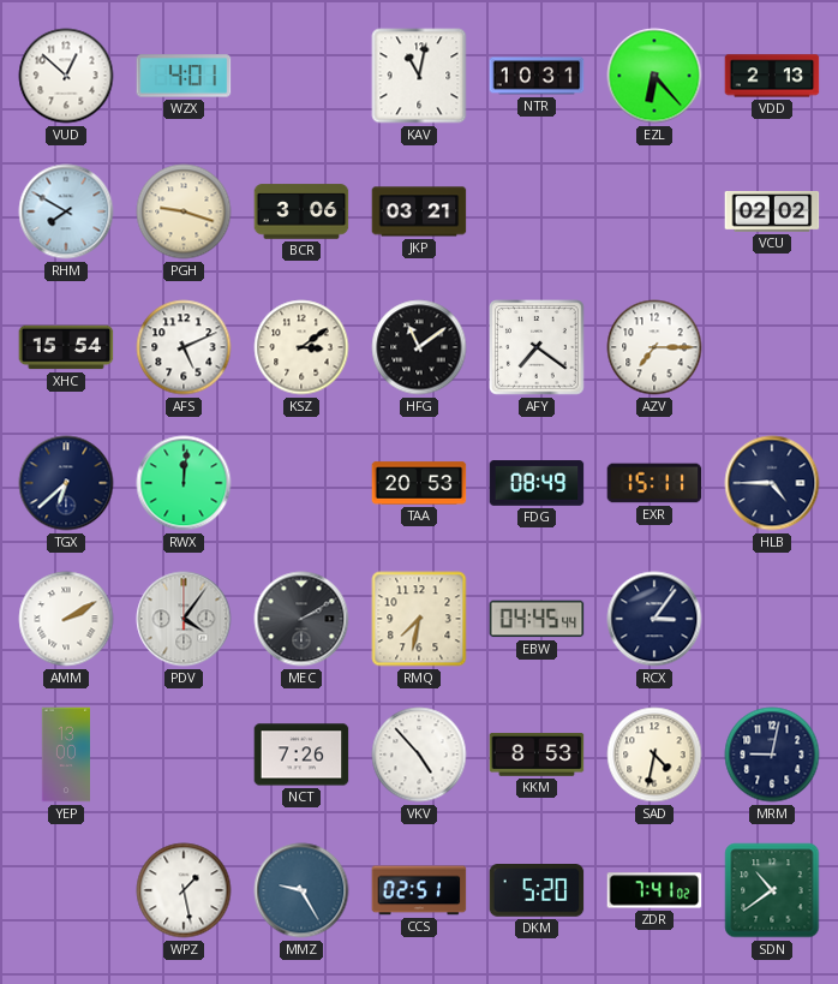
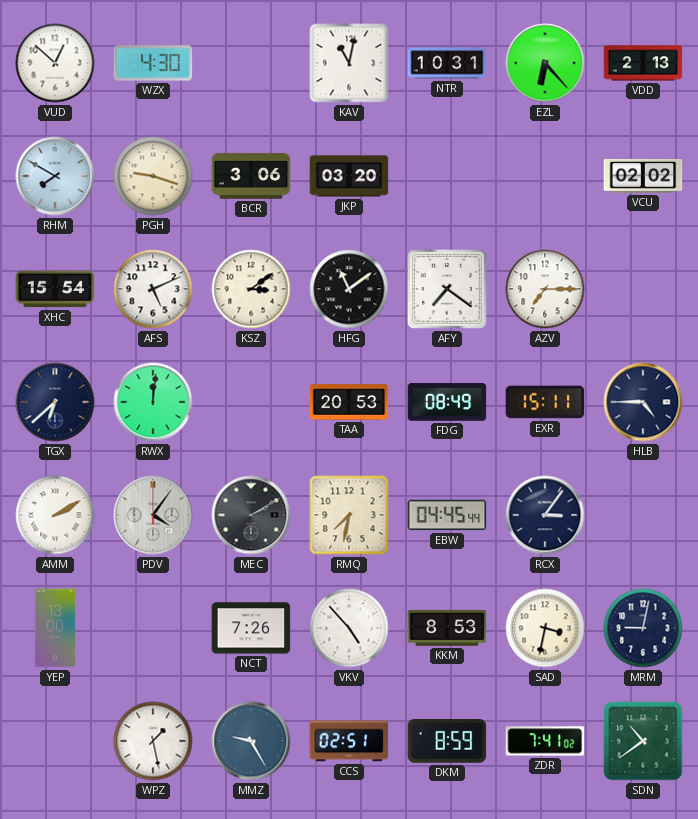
WZX: 4:01 -> 4:30
JKP: 03:21 -> 03:20
SAD: 4:32 -> 3:32
DKM: 5:20 -> 8:59
